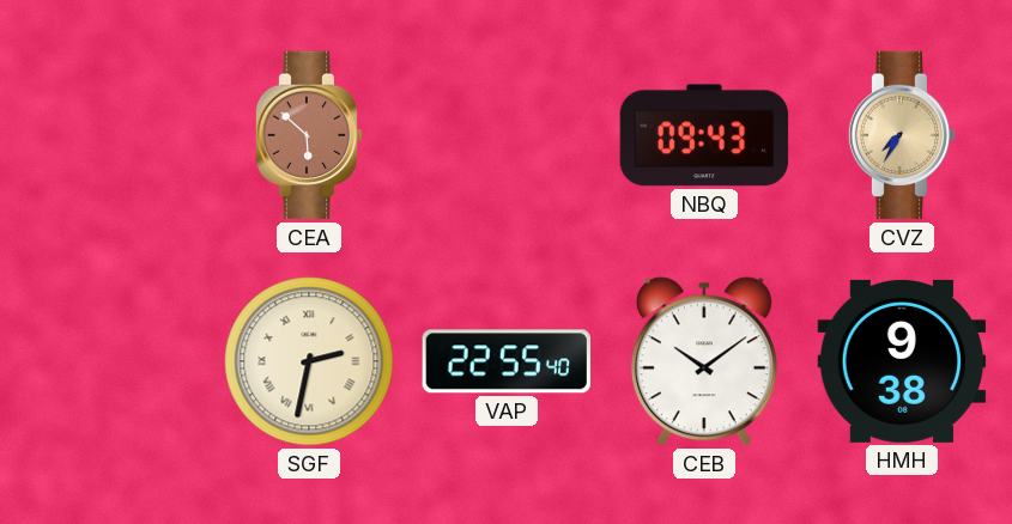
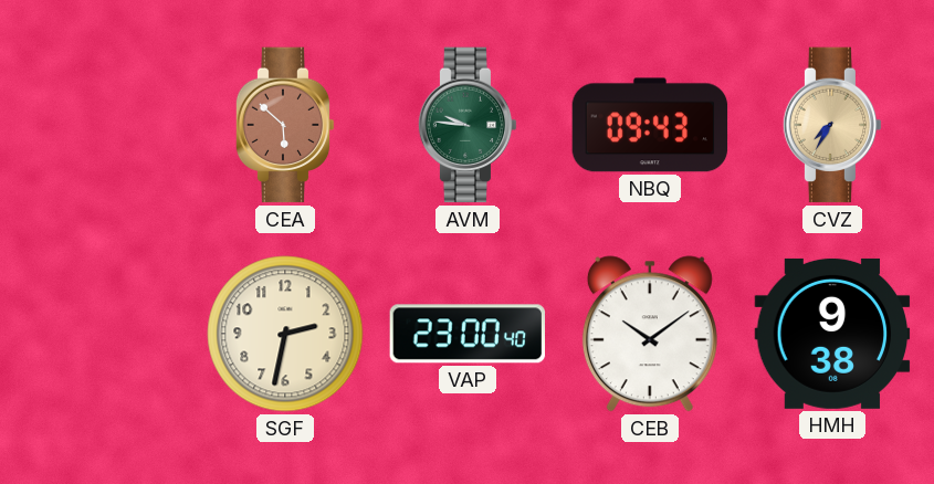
AVM: none -> 9:46
SGF numerals: Roman -> Arabic
VAP: 22:55 -> 23:00
